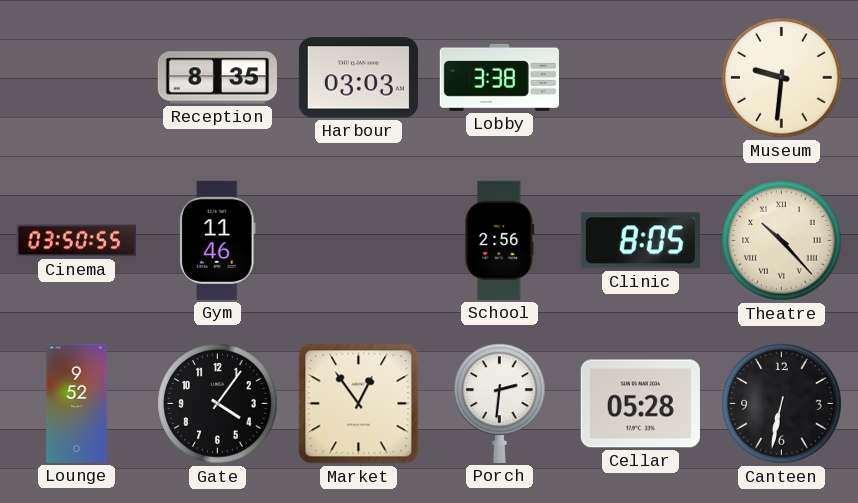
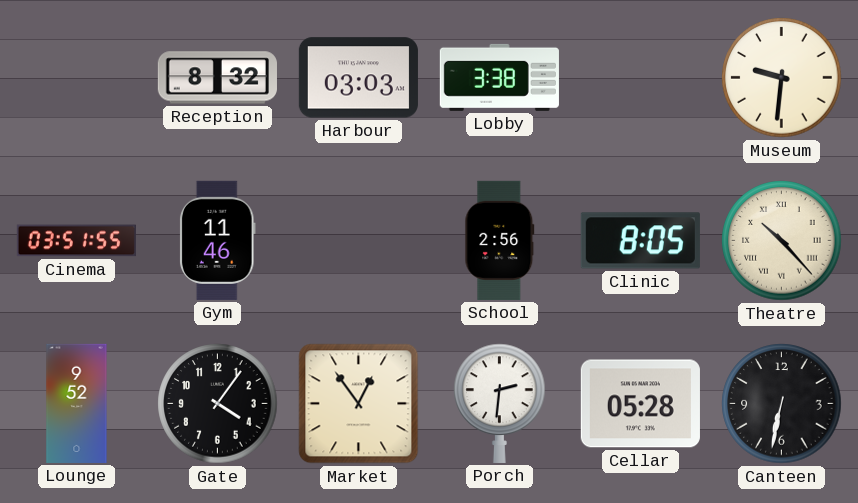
Reception: 8:35 -> 8:32
Cinema: 03:50 -> 03:51
